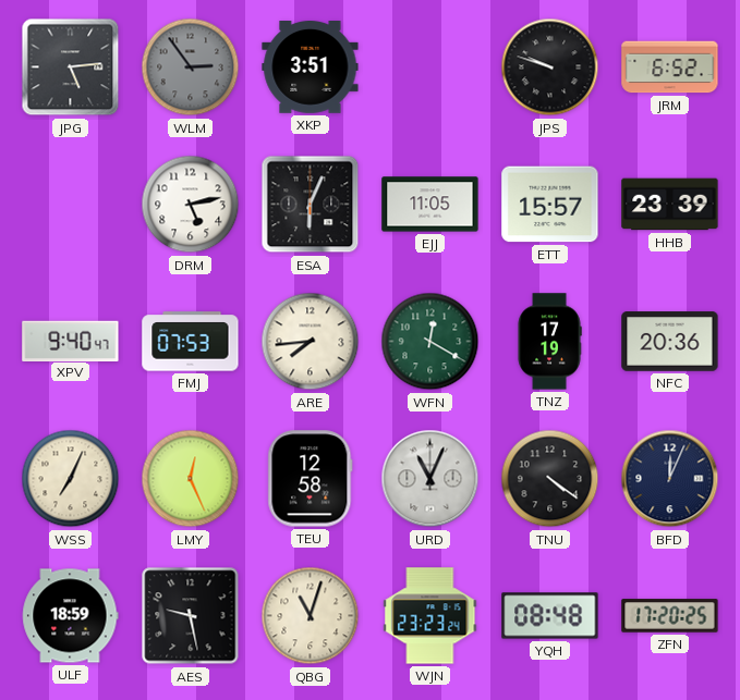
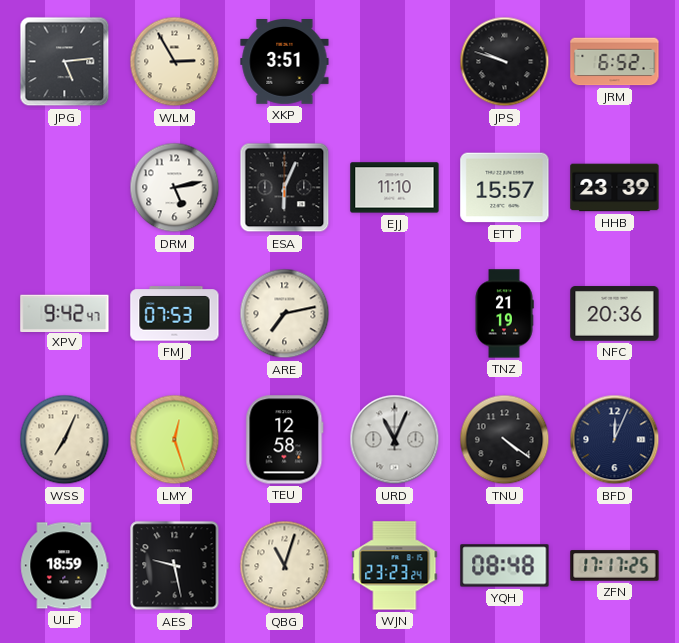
WLM: 2:54 -> 2:55
WLM dial: grey -> cream
EJJ: 11:05 -> 11:10
XPV: 9:40 -> 9:42
ARE: 7:44 -> 7:13
WFN: 12:20 -> none
TNZ: 17:19 -> 21:19
LMY: 12:26 -> 12:27
ZFN: 17:20 -> 17:17
